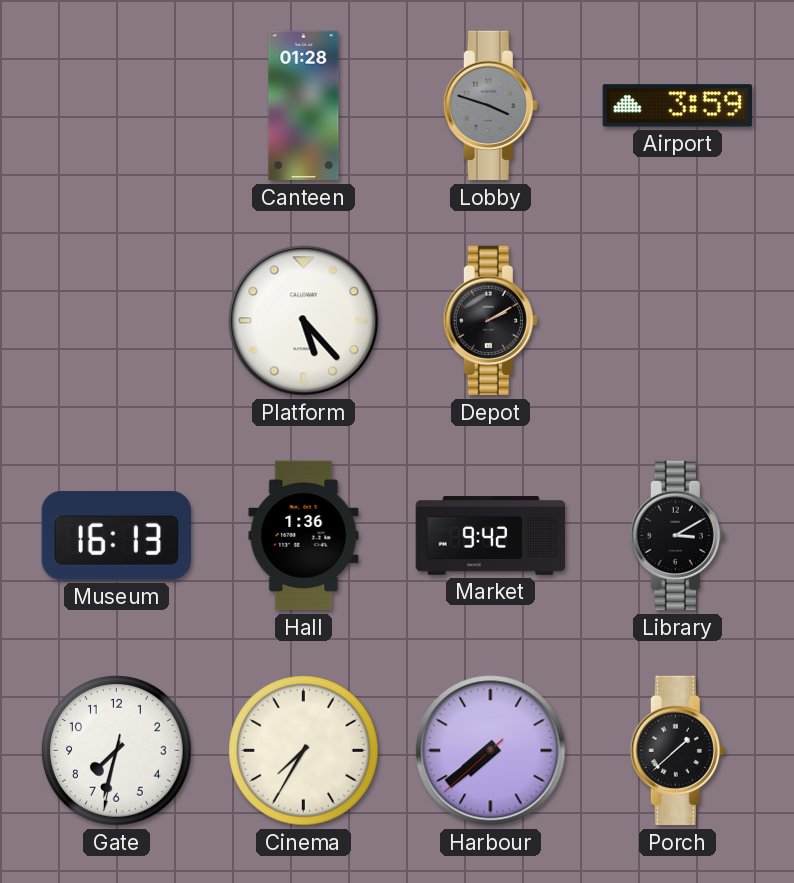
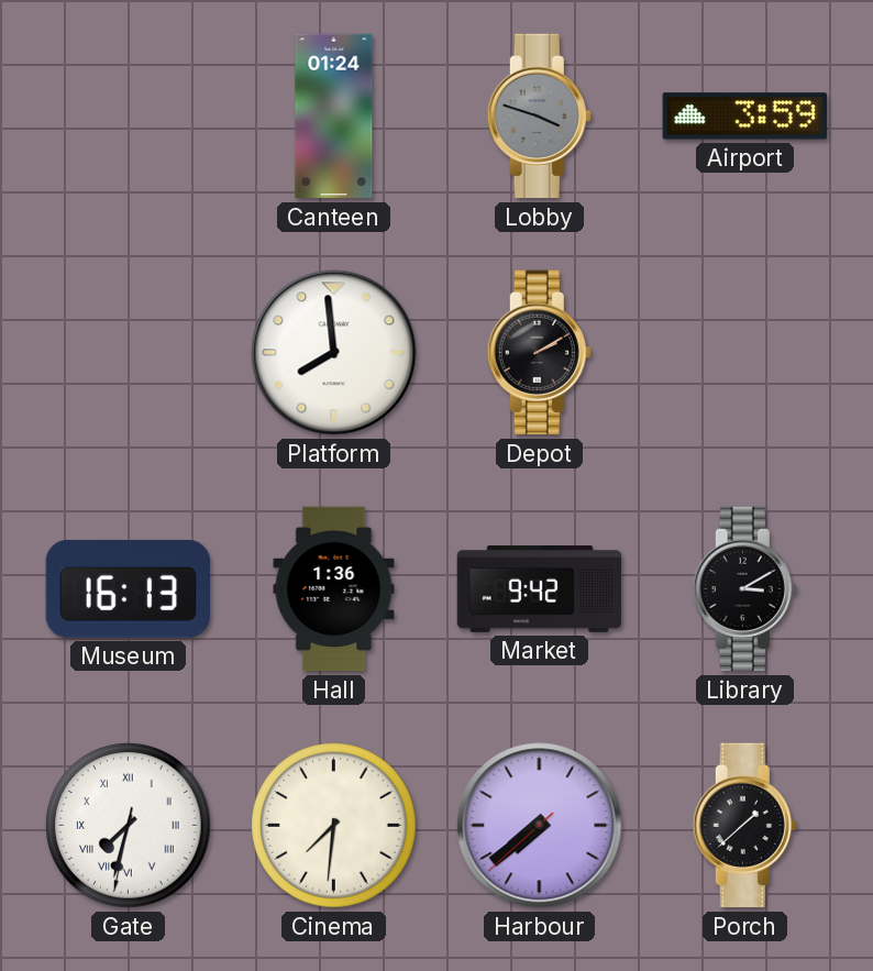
Canteen: 01:28 -> 01:24
Platform: 5:23 -> 7:59
Gate numerals: Arabic -> Roman
Cinema: 7:35 -> 7:31
